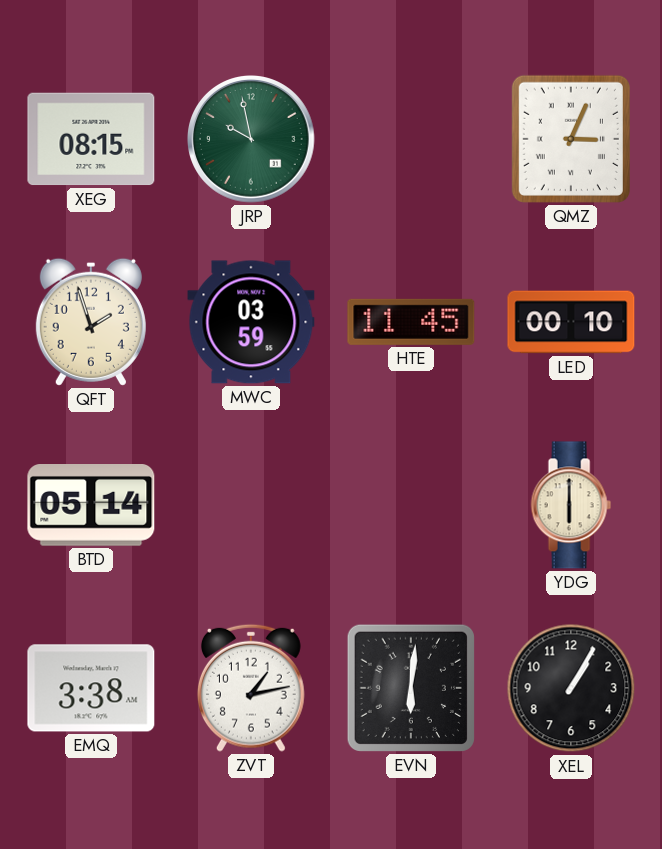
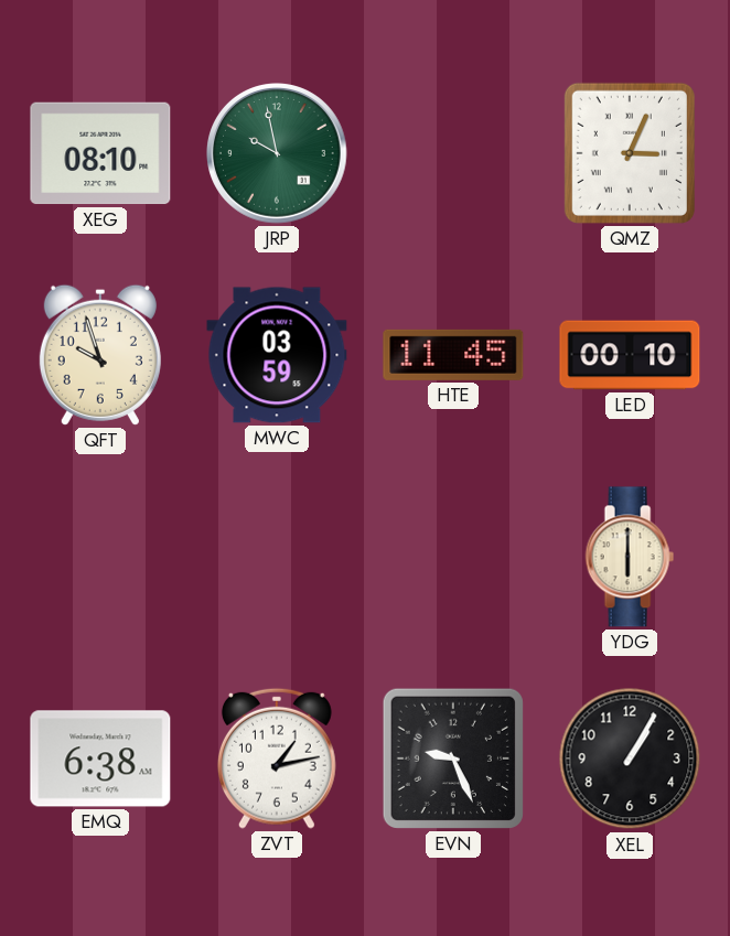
XEG: 08:15 -> 08:10
QFT: 1:57 -> 9:57
BTD: 05:14 -> none
EMQ: 3:38 -> 6:38
EVN: 6:01 -> 9:26
